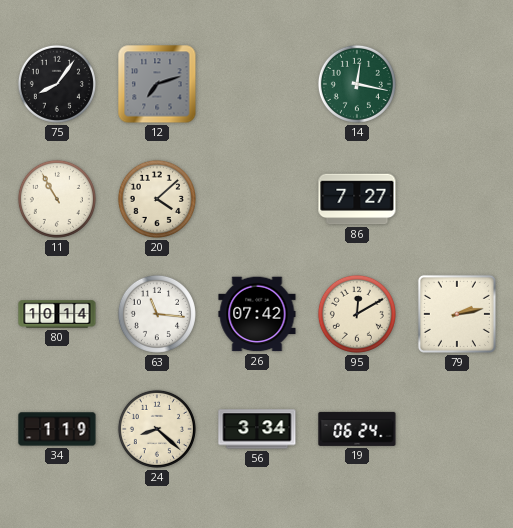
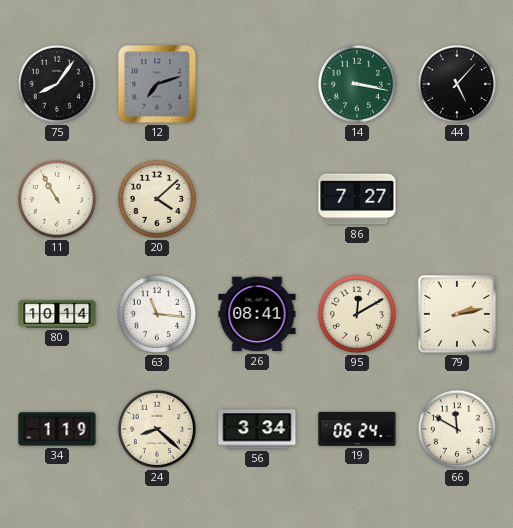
14: 12:17 -> 3:17
44: none -> 5:07
26: 07:42 -> 08:41
66: none -> 11:50
